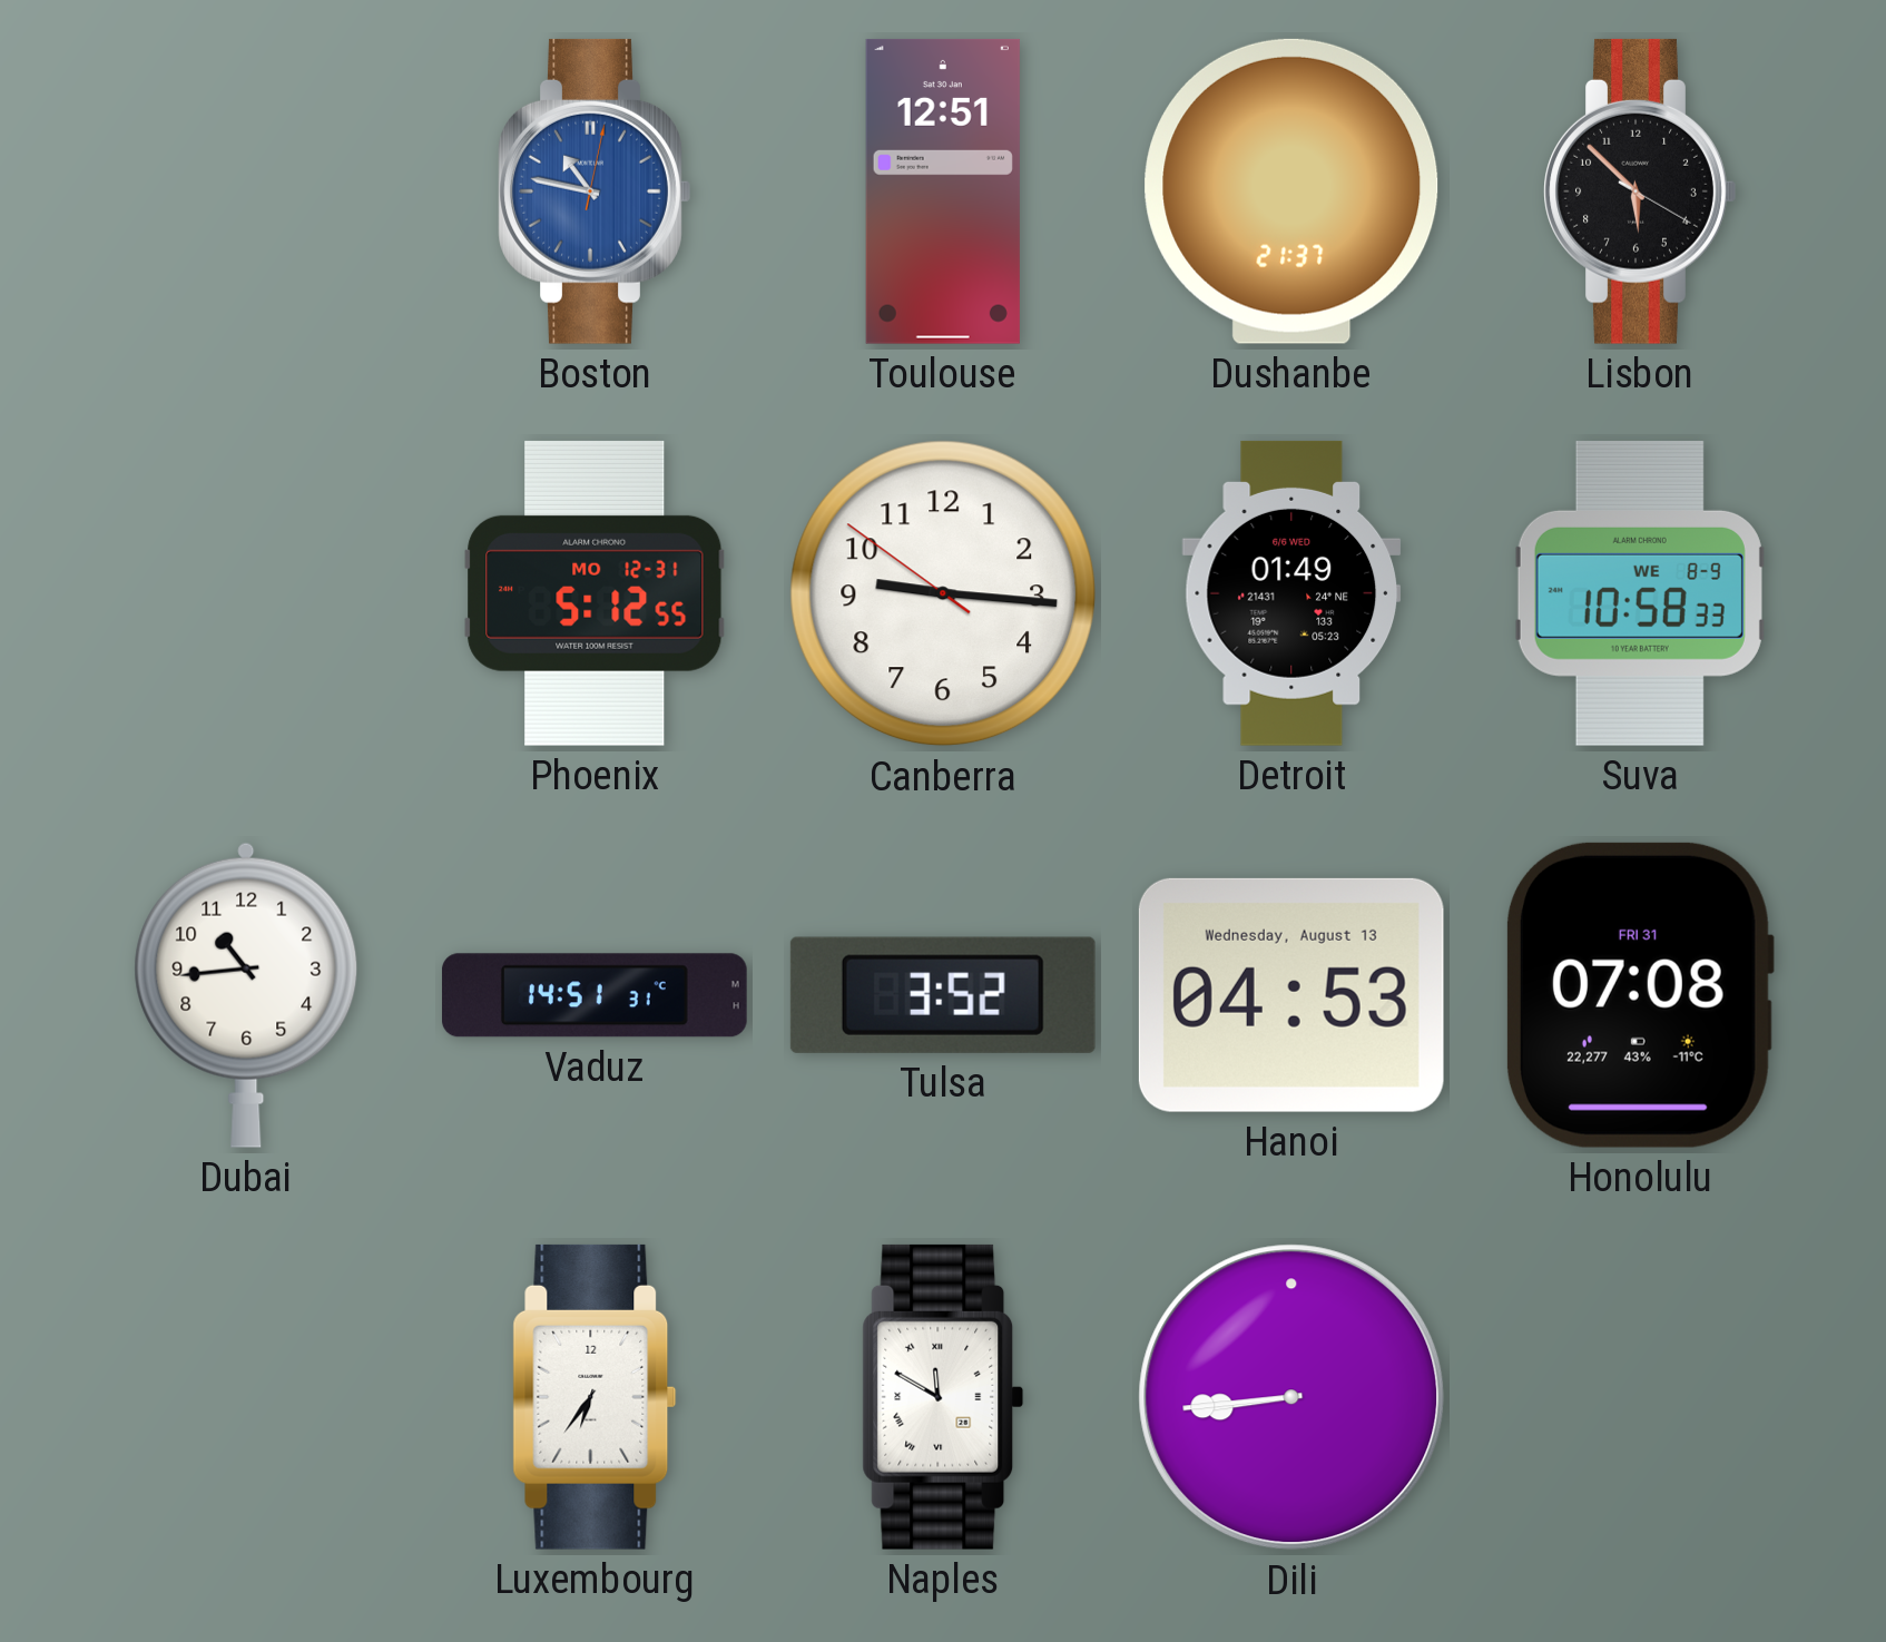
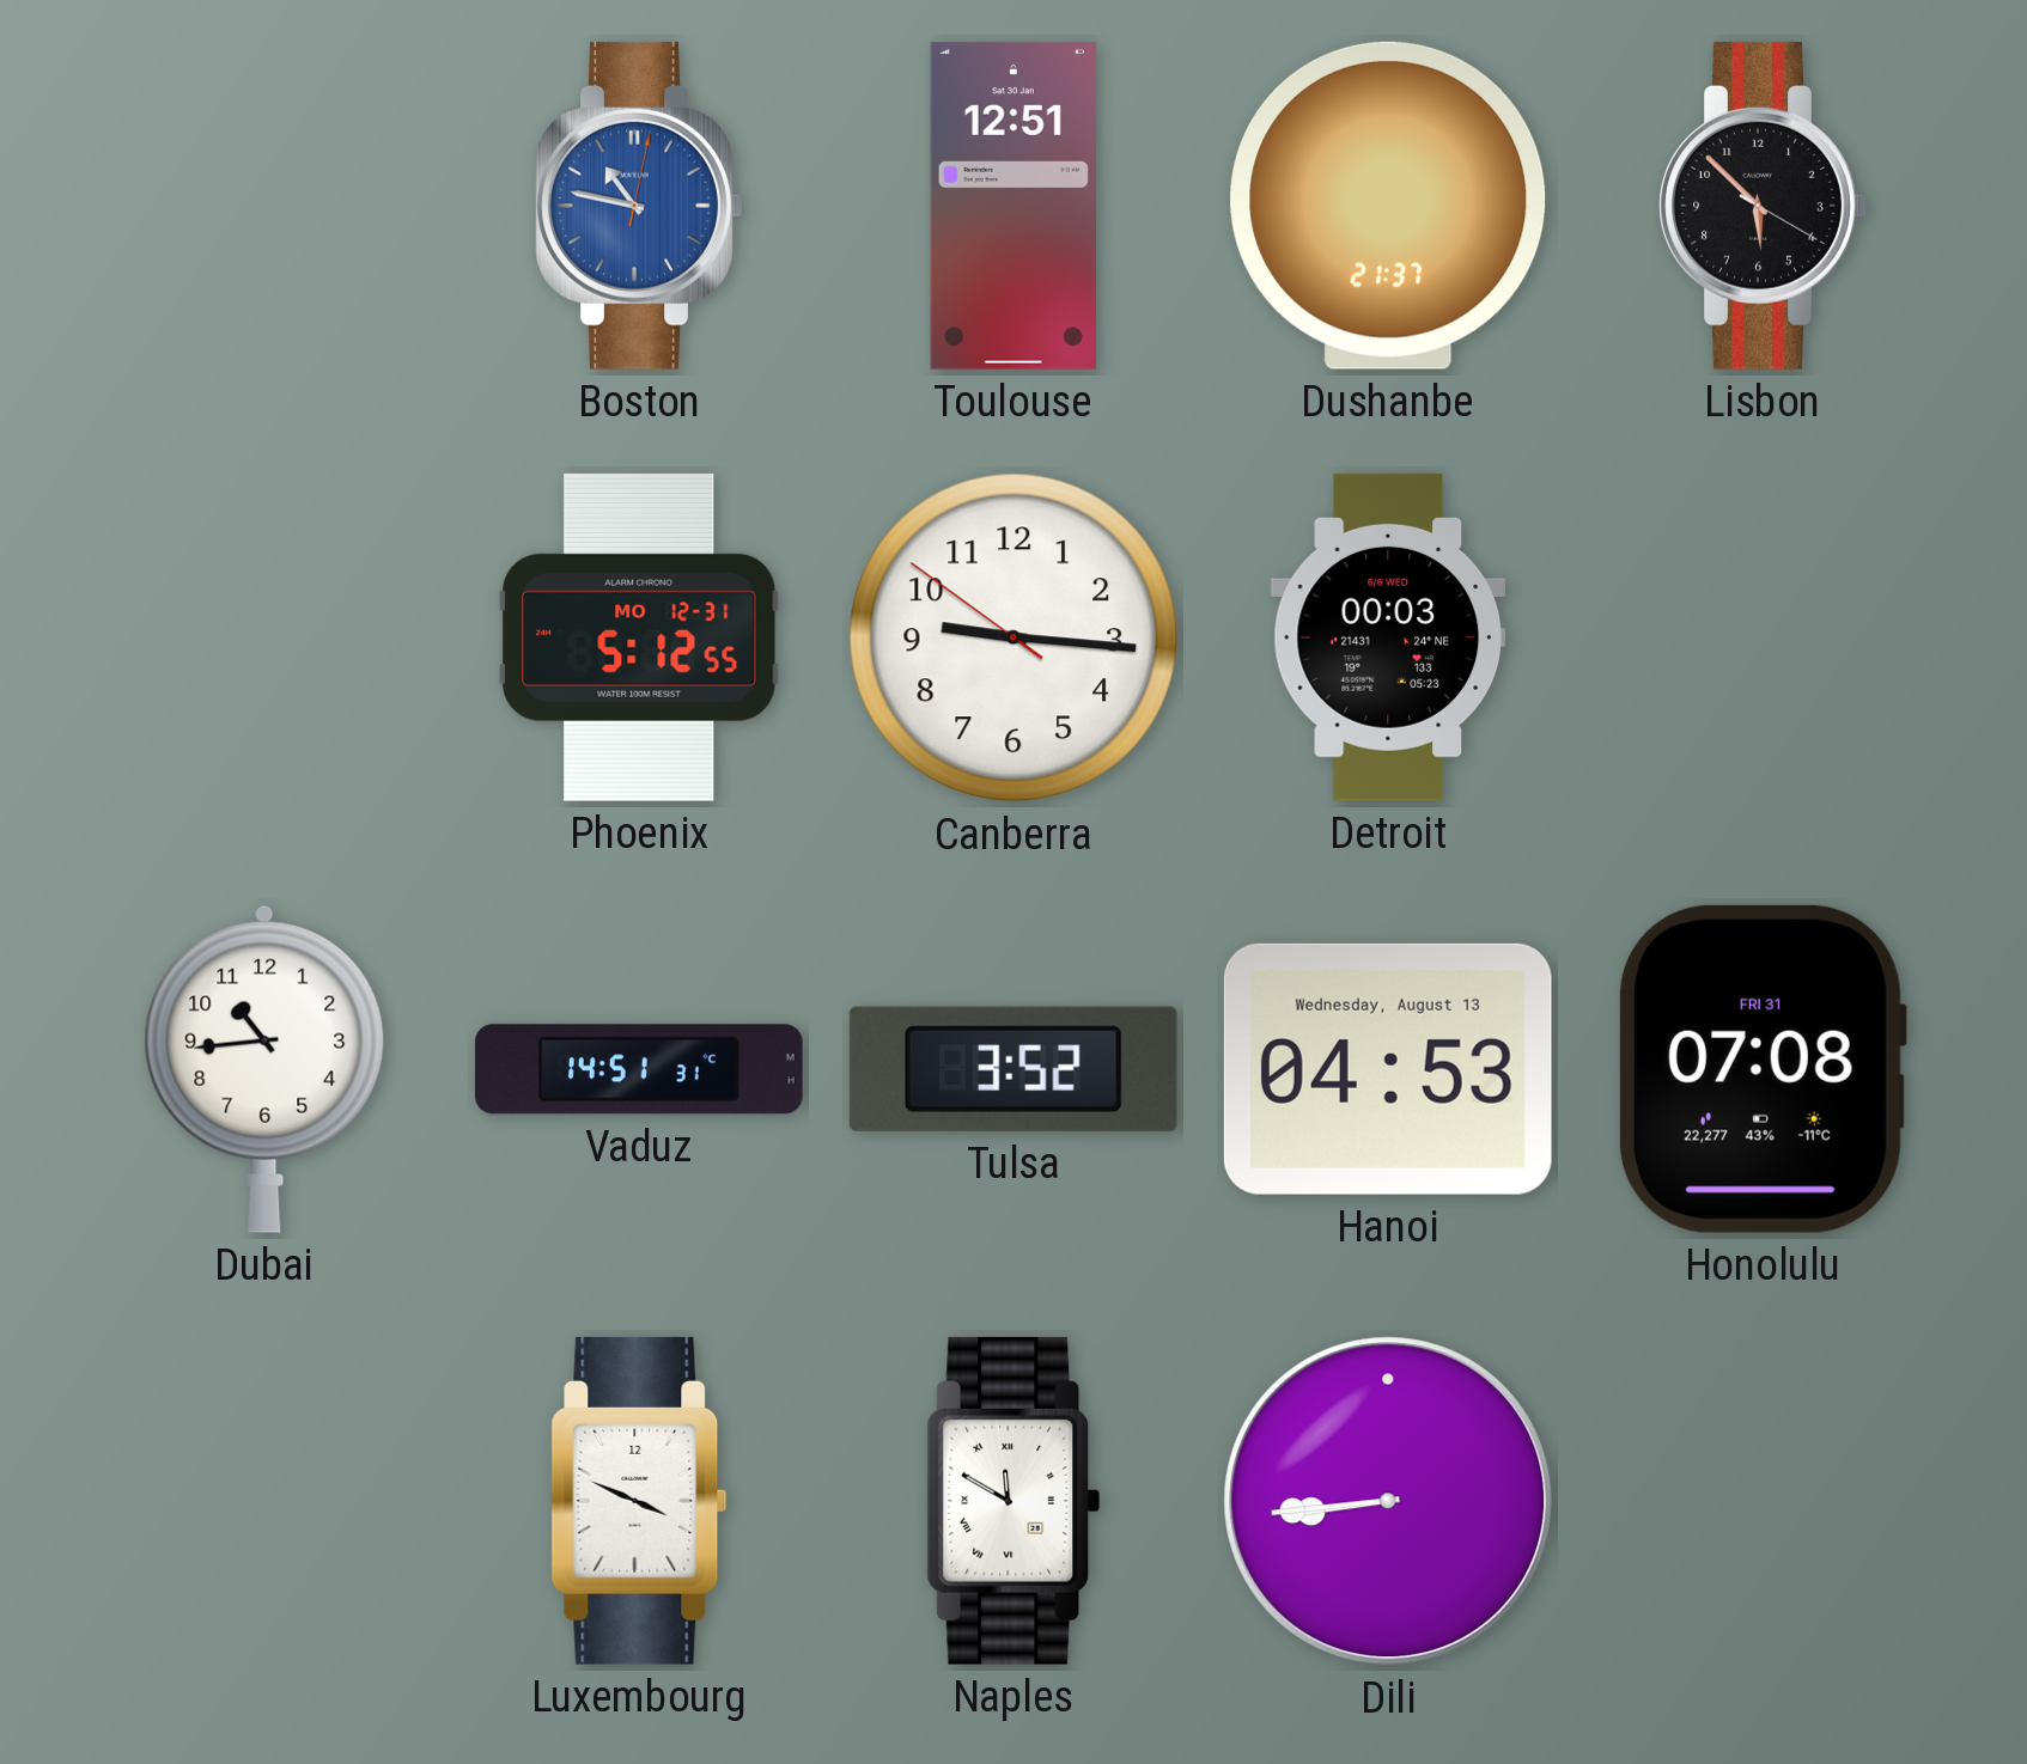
Detroit: 01:49 -> 00:03
Suva: 10:58 -> none
Luxembourg: 6:36 -> 3:49
